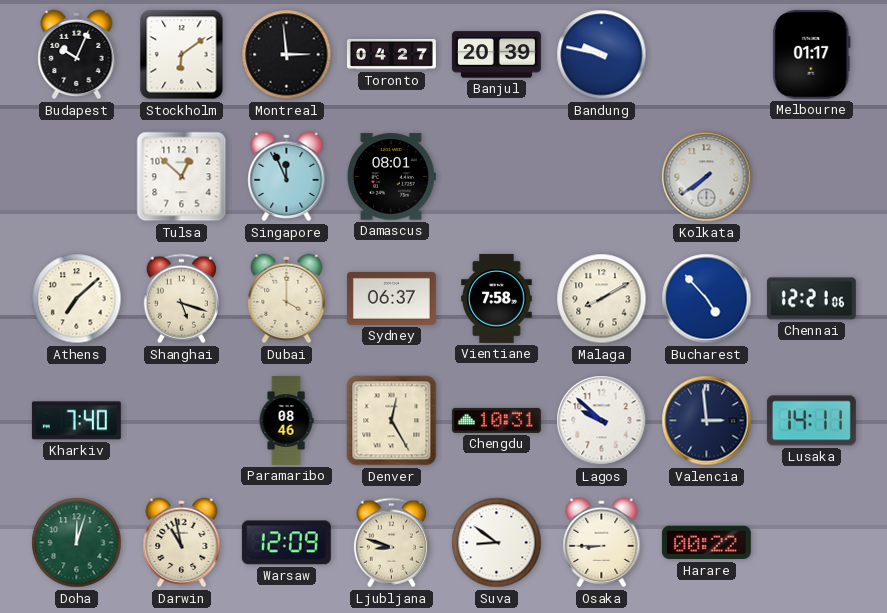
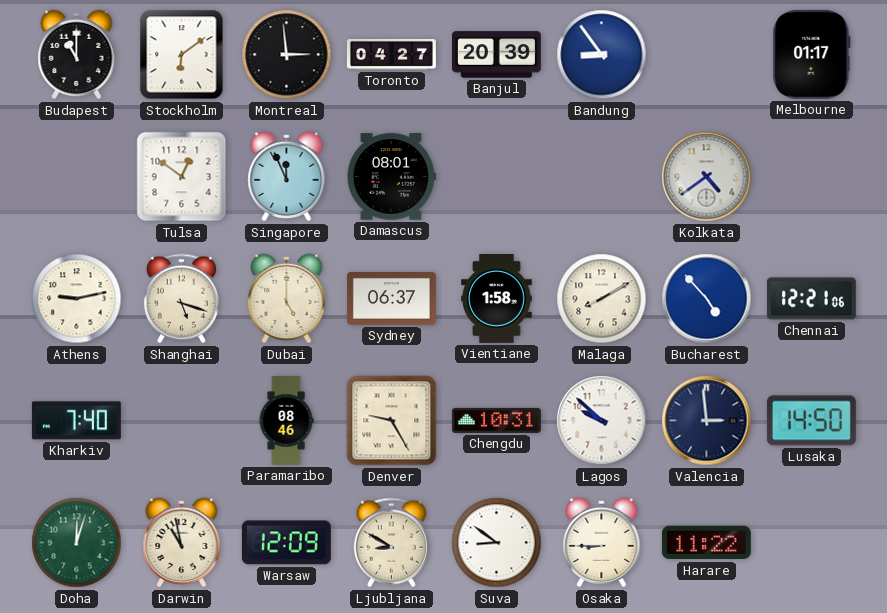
Budapest: 10:04 -> 11:00
Bandung: 9:47 -> 8:54
Tulsa: 12:52 -> 12:51
Kolkata: 7:39 -> 4:39
Athens: 7:08 -> 9:13
Dubai: 4:00 -> 5:00
Vientiane: 7:58 -> 1:58
Denver: 12:25 -> 9:25
Lusaka: 14:11 -> 14:50
Ljubljana: 8:48 -> 8:50
Harare: 00:22 -> 11:22
